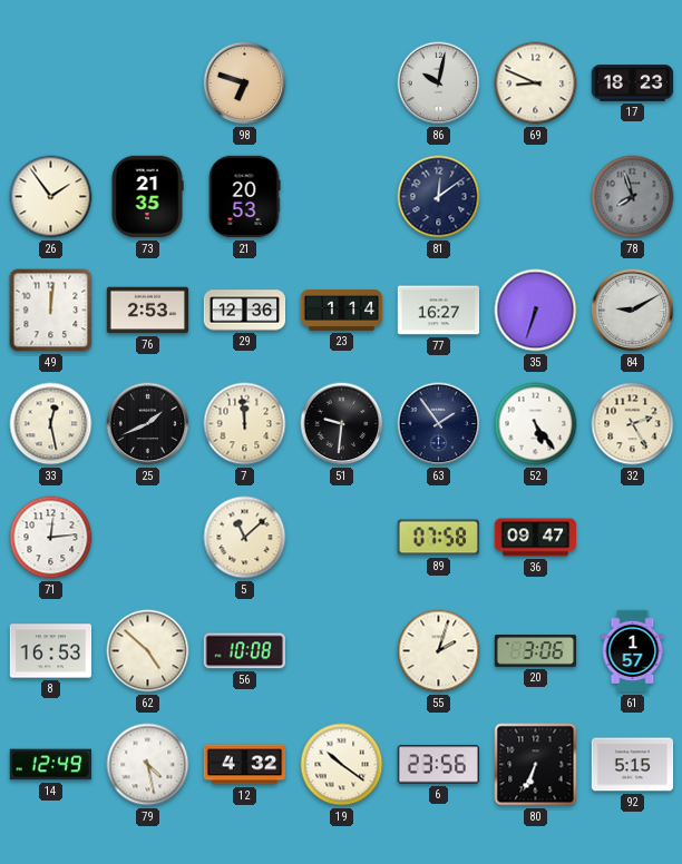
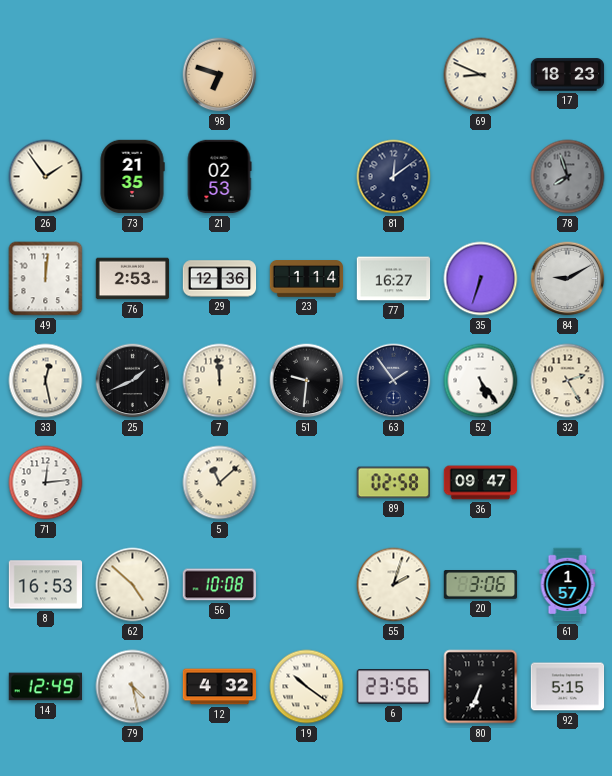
86: 10:02 -> none
21: 20:53 -> 02:53
89: 07:58 -> 02:58
